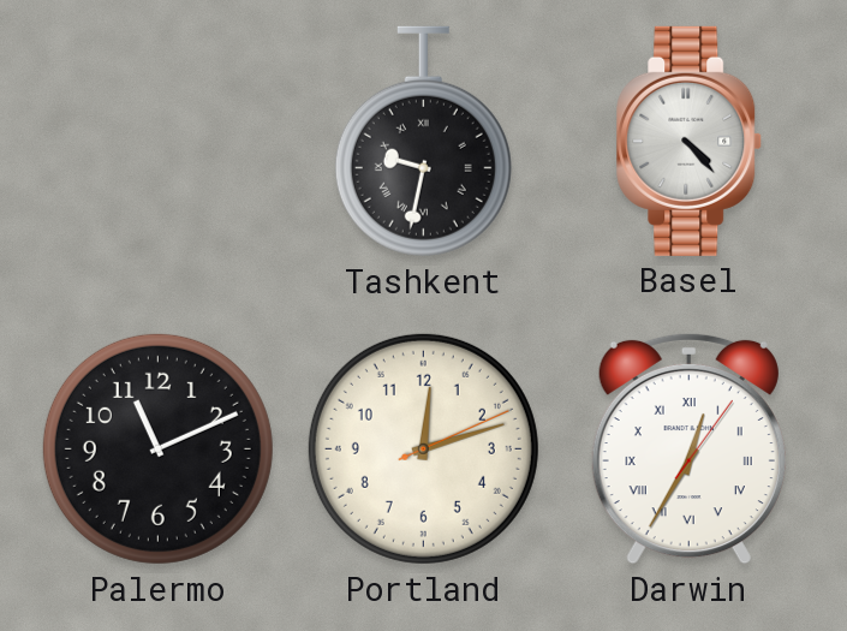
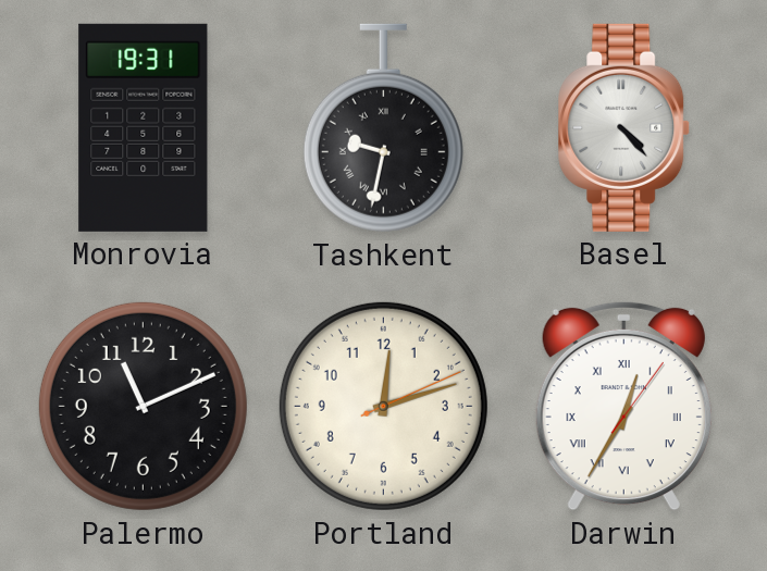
Monrovia: none -> 19:31
